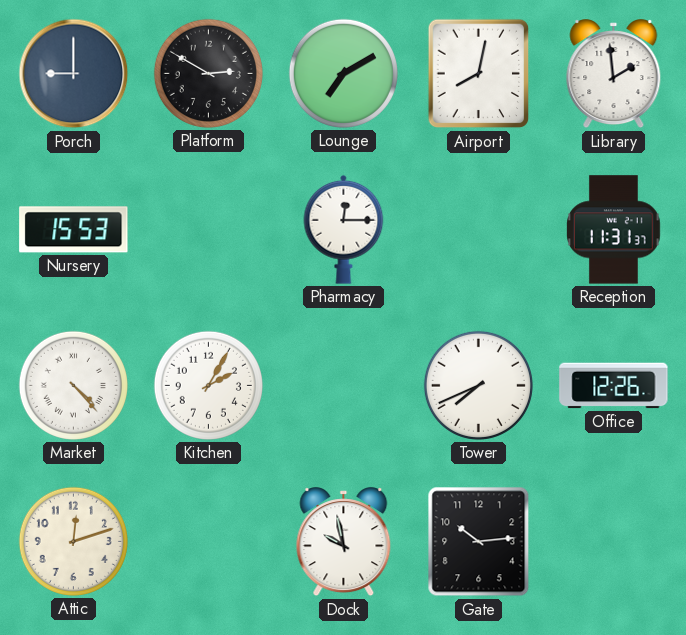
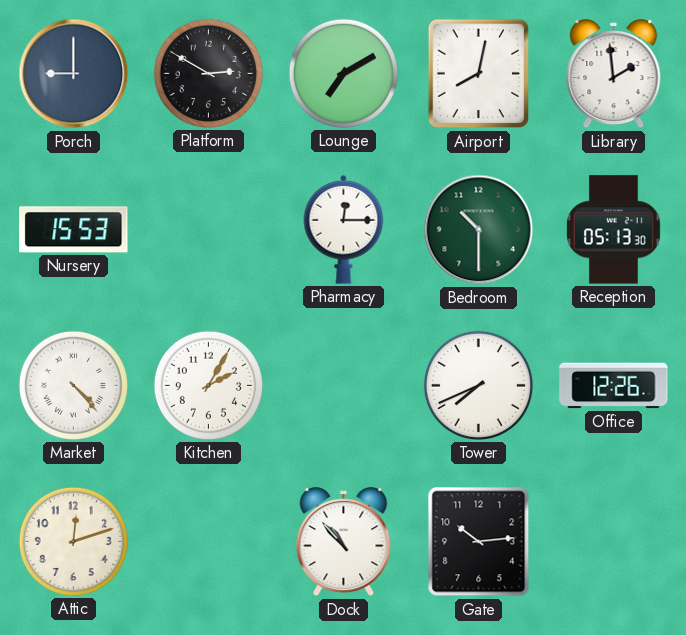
Bedroom: none -> 10:30
Reception: 11:31 -> 05:13
Dock: 9:58 -> 10:53
